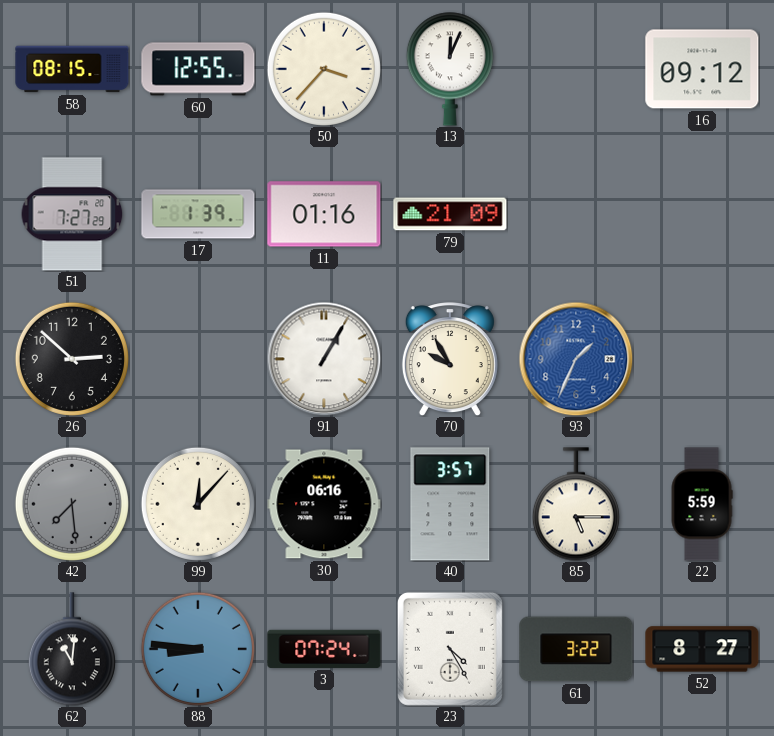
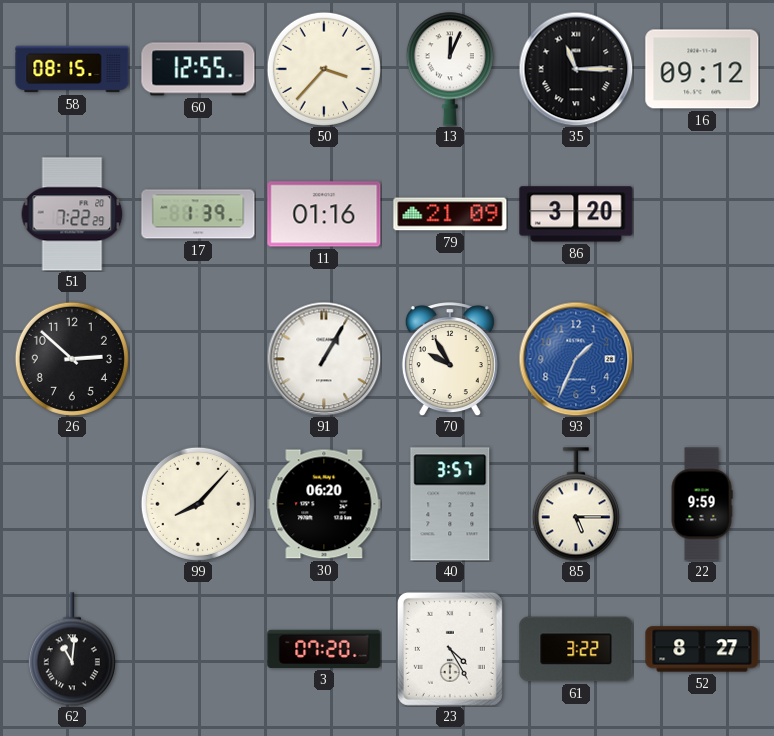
35: none -> 11:15
51: 7:27 -> 7:22
86: none -> 3:20
42: 7:29 -> none
99: 12:07 -> 8:07
30: 06:16 -> 06:20
22: 5:59 -> 9:59
88: 8:46 -> none
3: 07:24 -> 07:20
